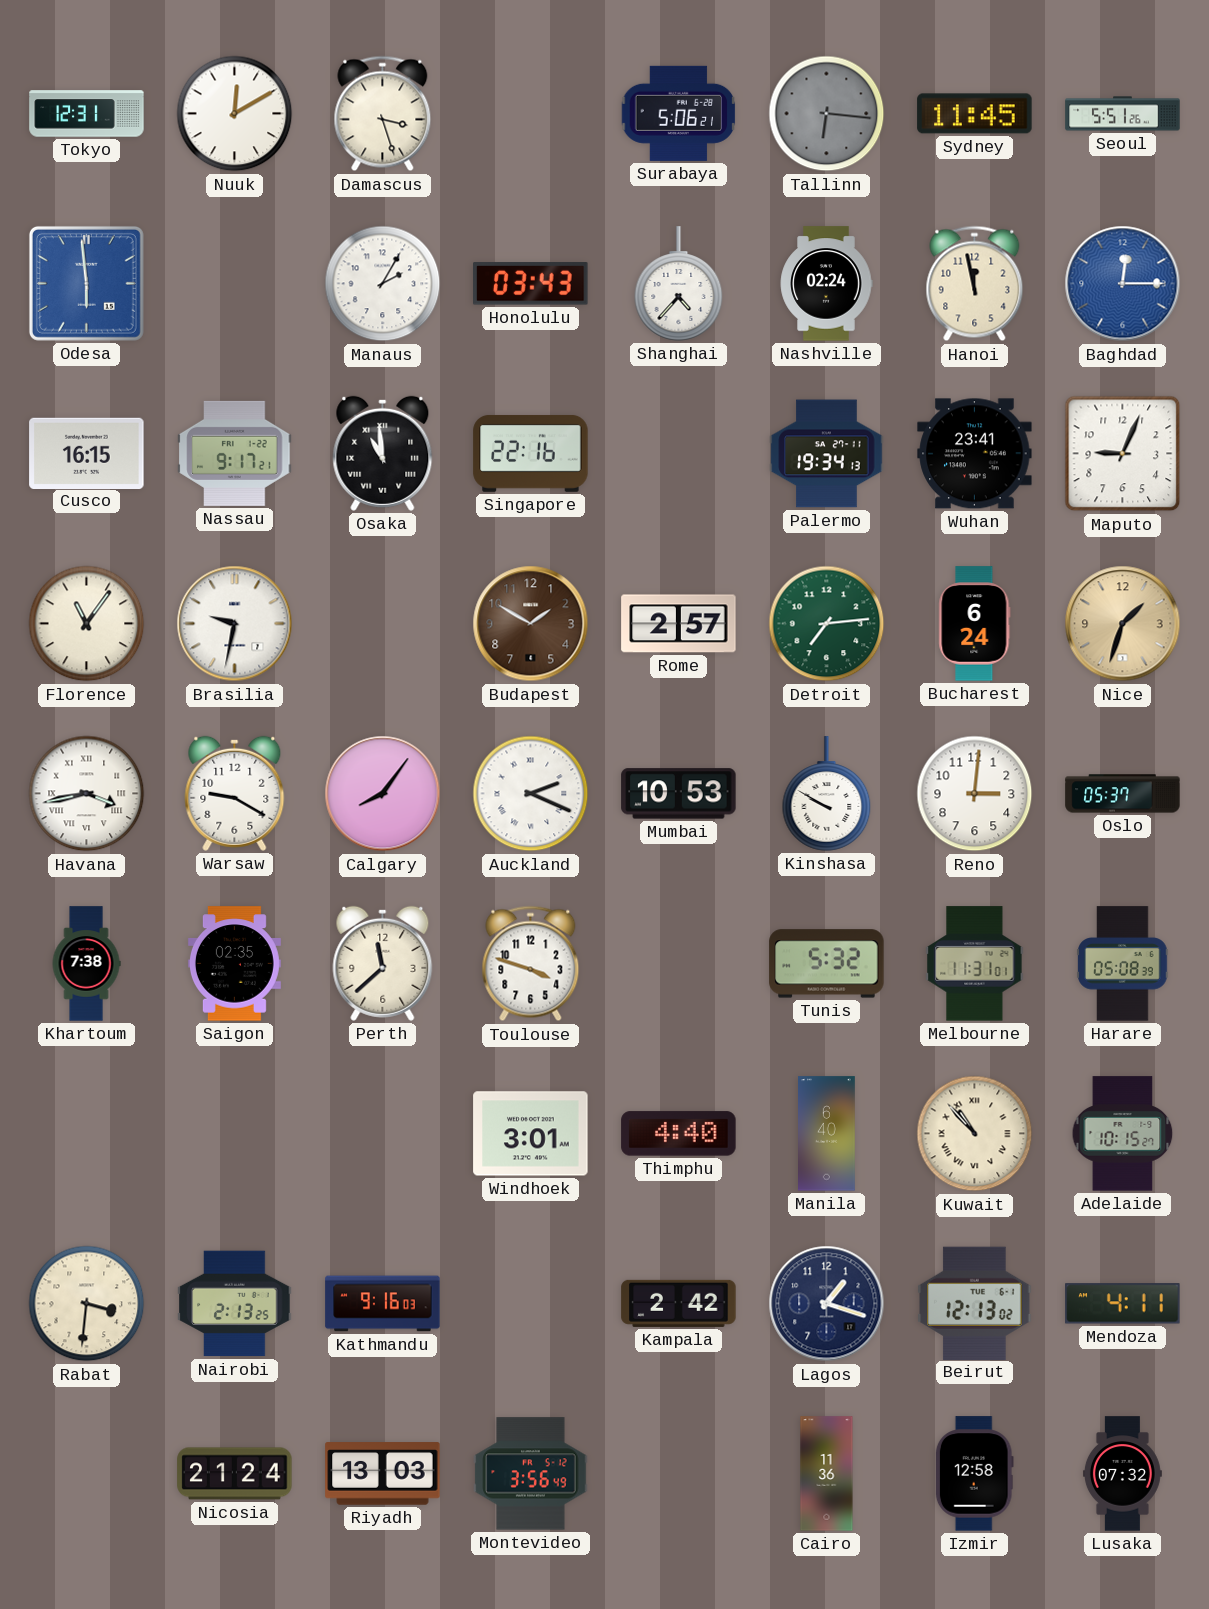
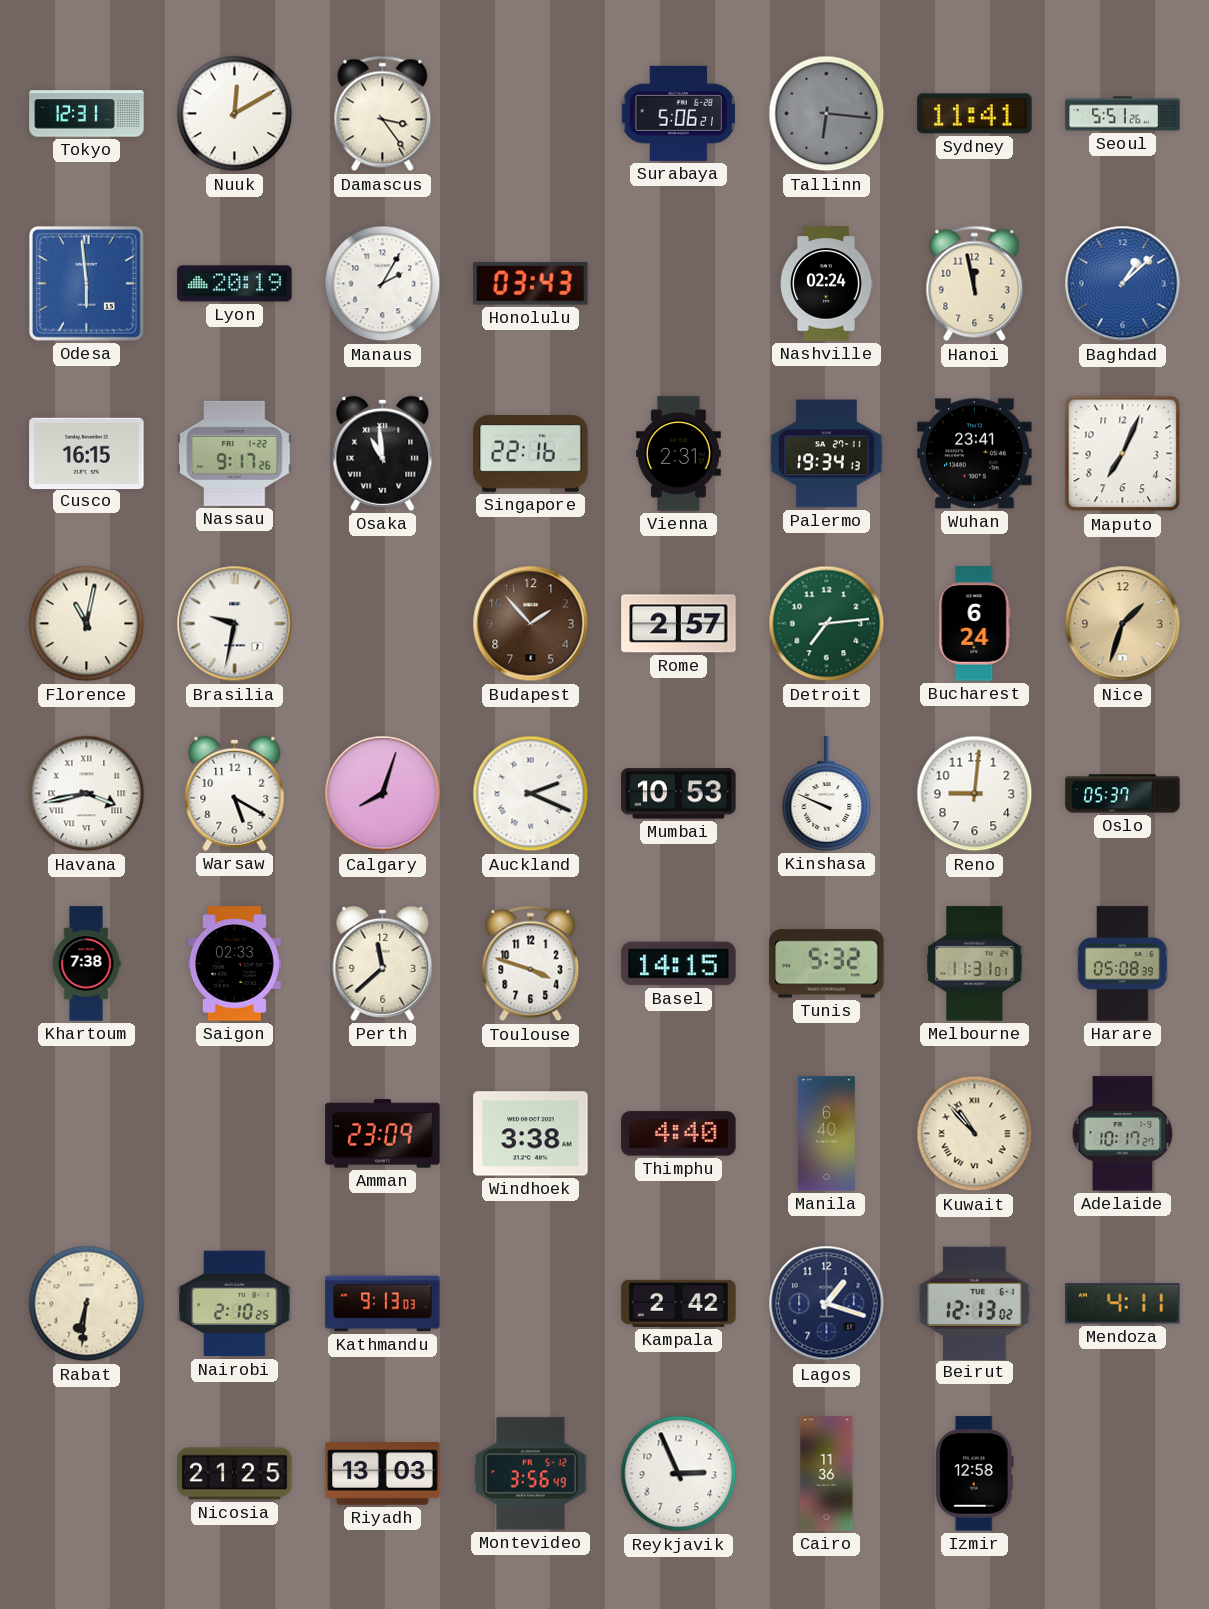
Damascus: 3:27 -> 3:24
Sydney: 11:45 -> 11:41
Lyon: none -> 20:19
Shanghai: 4:37 -> none
Baghdad: 12:15 -> 1:08
Nassau: 9:17:21 -> 9:17:26
Vienna: none -> 2:31
Maputo: 9:04 -> 7:04
Florence: 11:06 -> 11:02
Budapest: 1:50 -> 1:53
Warsaw: 9:20 -> 5:20
Calgary: 8:06 -> 8:03
Kinshasa: 9:50 -> 9:49
Reno: 3:01 -> 9:01
Saigon: 02:35 -> 02:33
Basel: none -> 14:15
Amman: none -> 23:09
Windhoek: 3:01 -> 3:38
Adelaide: 10:15 -> 10:17
Rabat: 3:31 -> 6:31
Nairobi: 2:13 -> 2:10
Kathmandu: 9:16 -> 9:13
Nicosia: 21:24 -> 21:25
Reykjavik: none -> 2:56
Lusaka: 07:32 -> none
